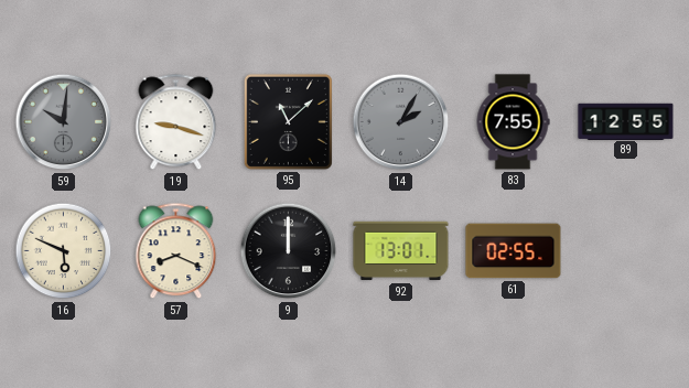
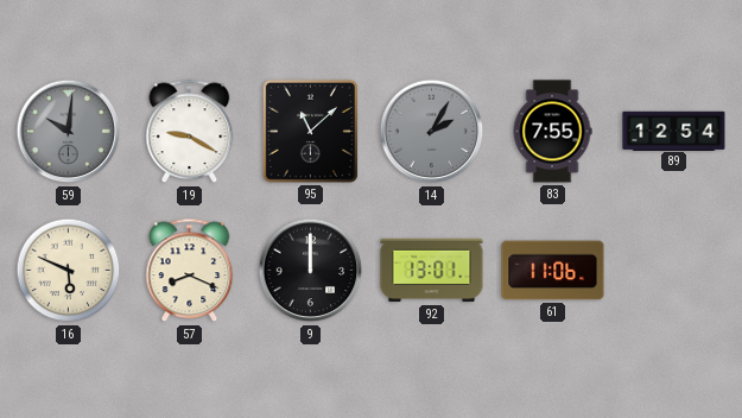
19: 9:18 -> 9:20
89: 12:55 -> 12:54
61: 02:55 -> 11:06
